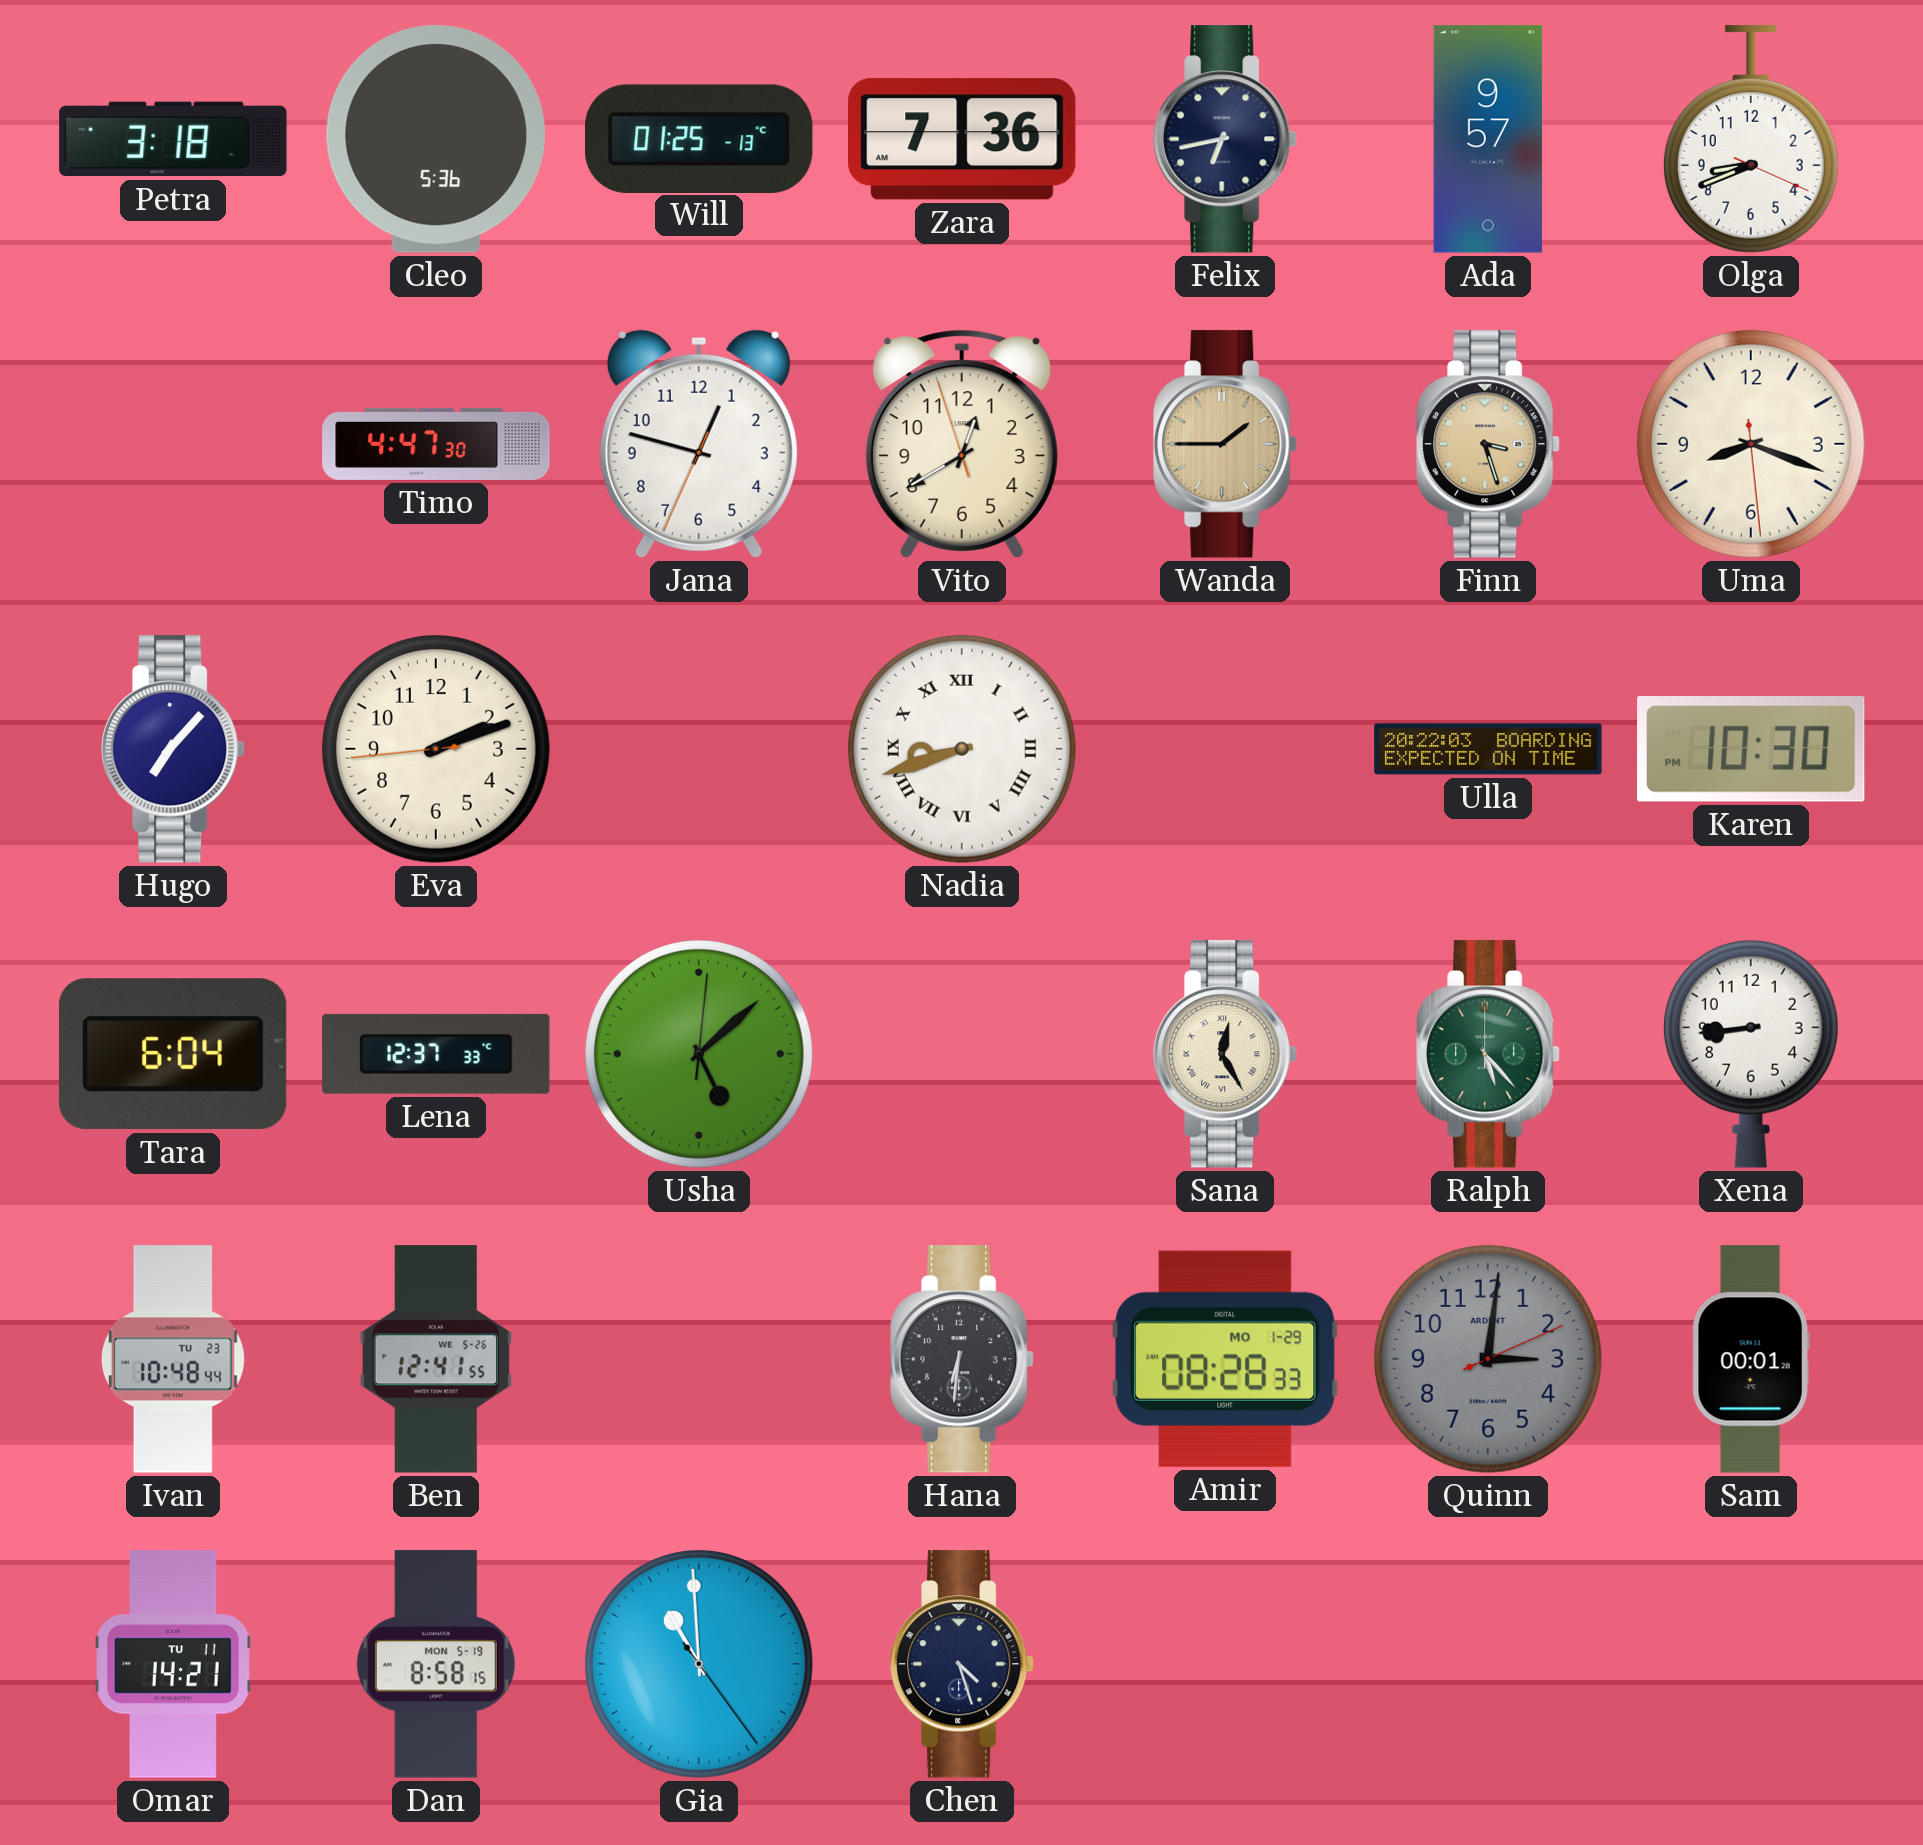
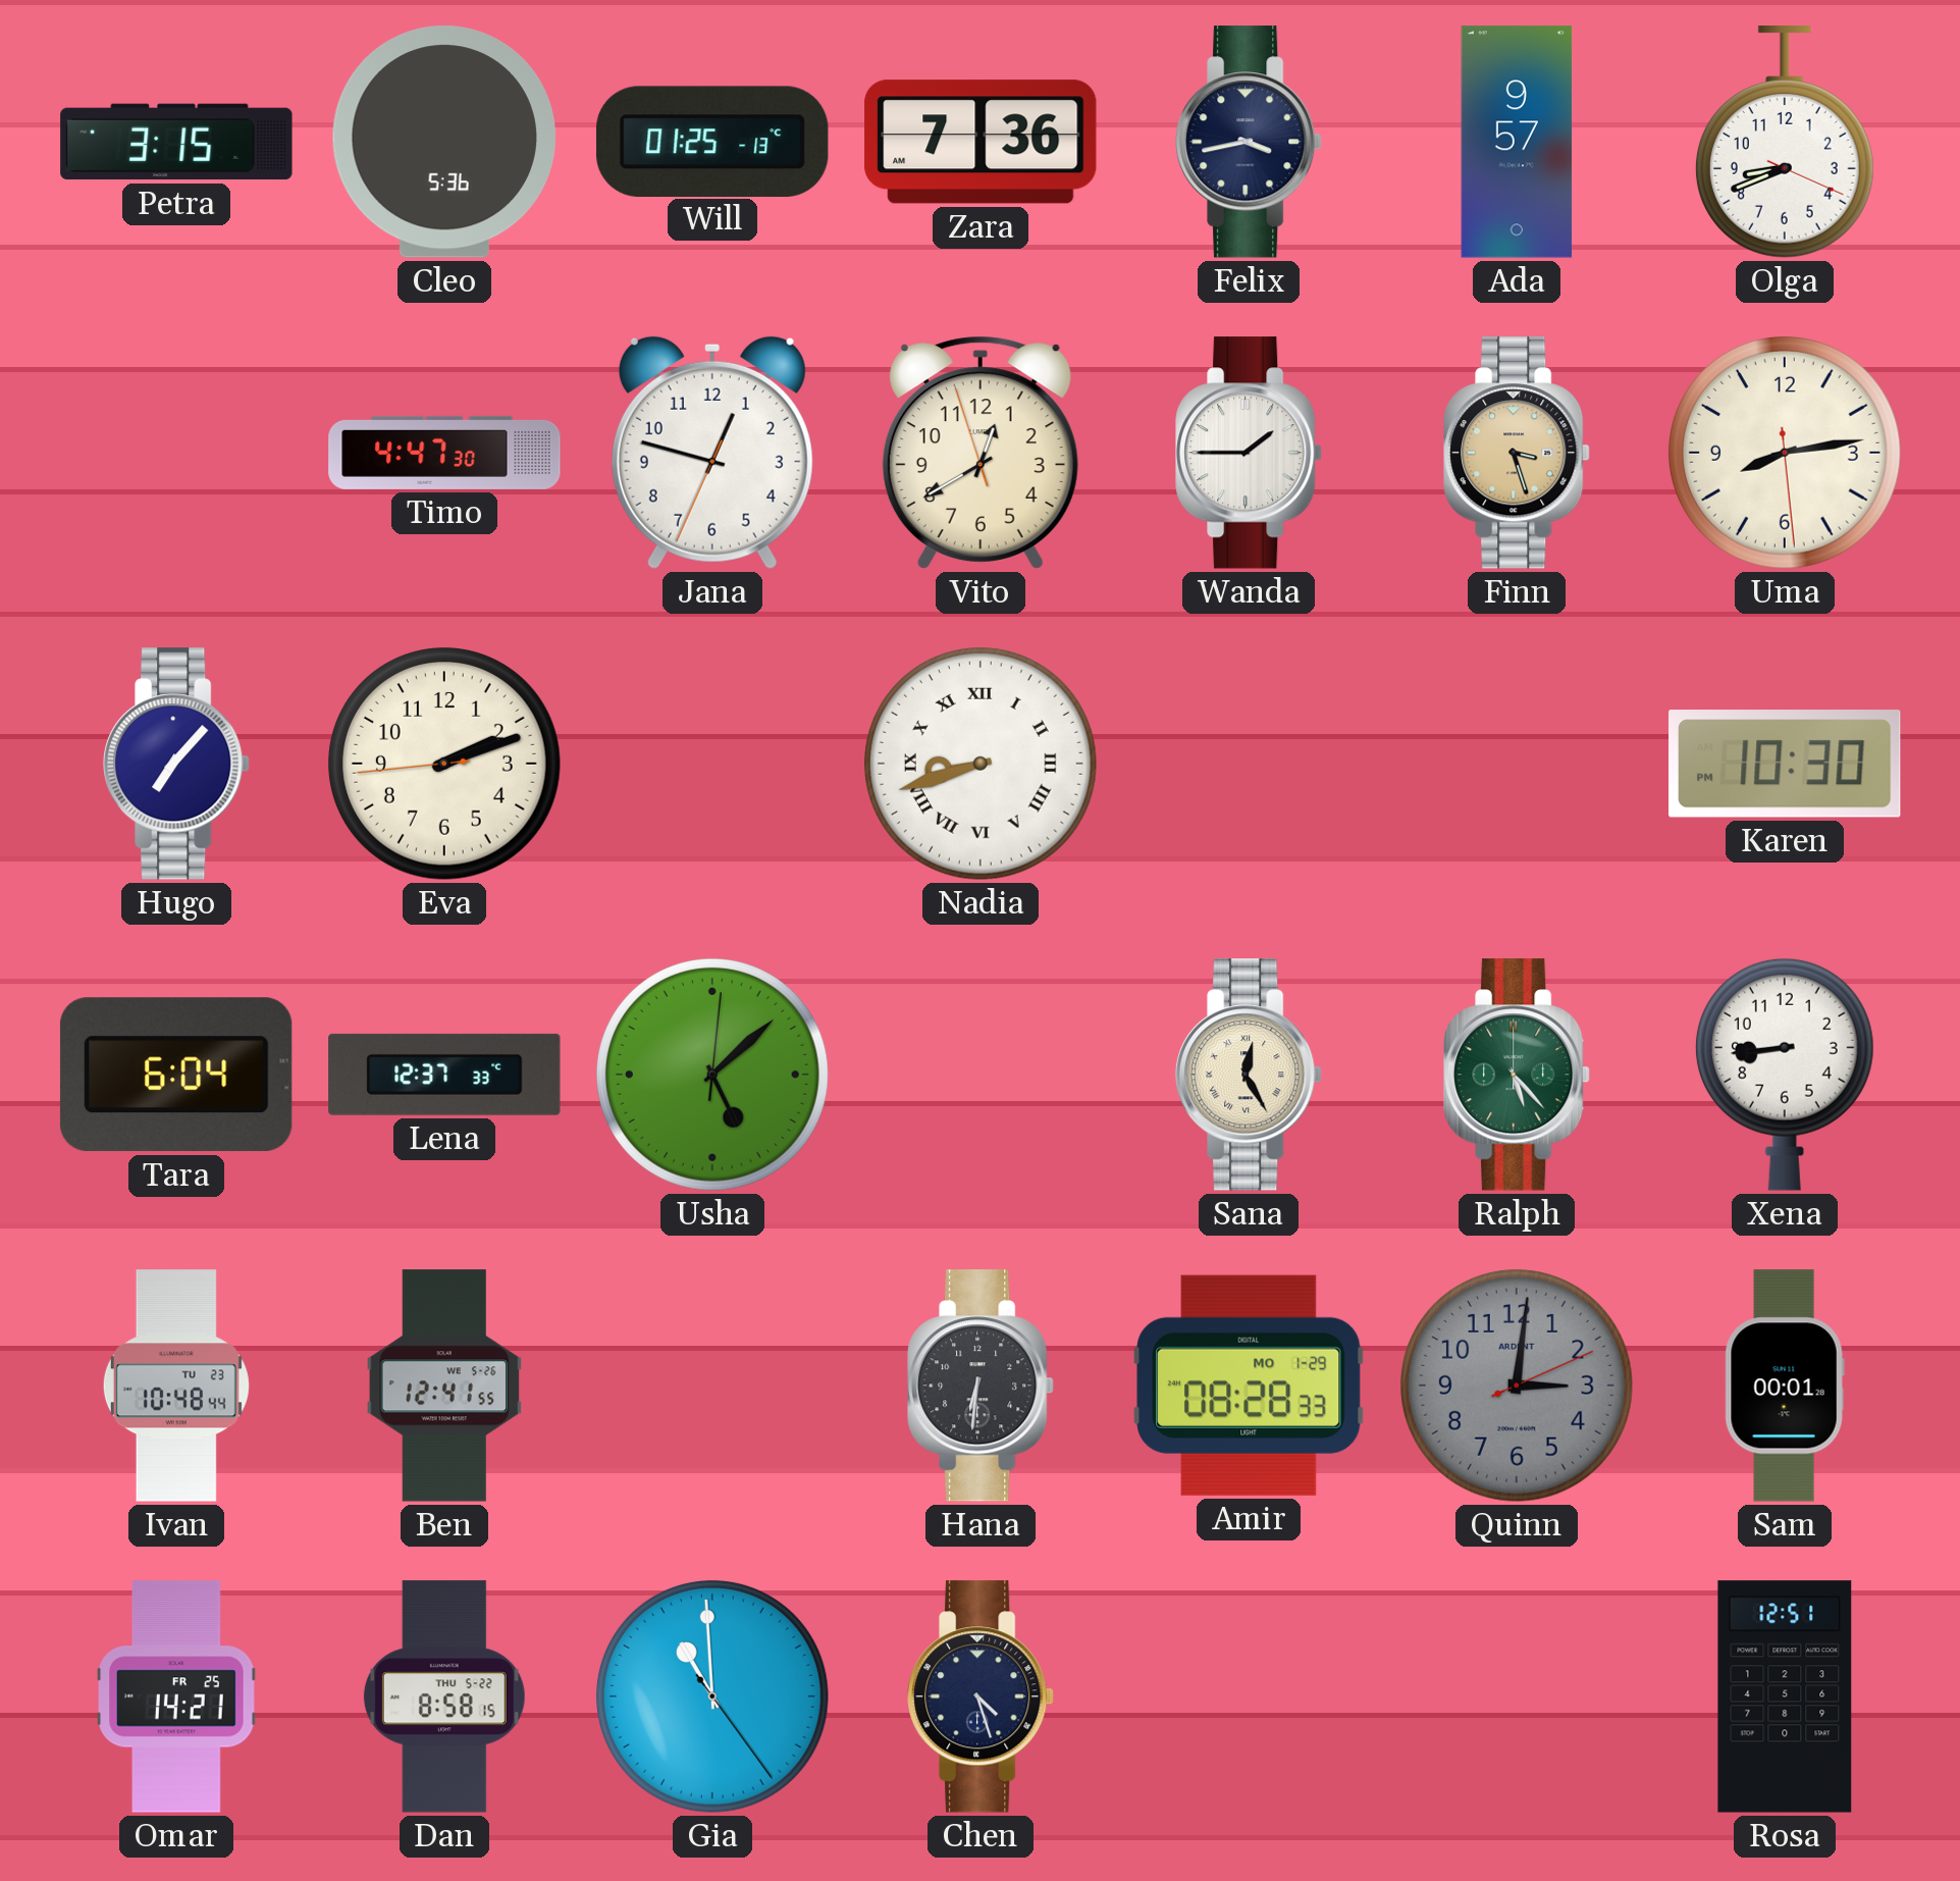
Petra: 3:18 -> 3:15
Felix: 6:43 -> 3:43
Wanda dial: champagne -> white
Uma: 8:18 -> 8:13
Ulla: 20:22 -> none
Omar date: TU 11 -> FR 25
Dan date: MON 5-19 -> THU 5-22
Rosa: none -> 12:51
